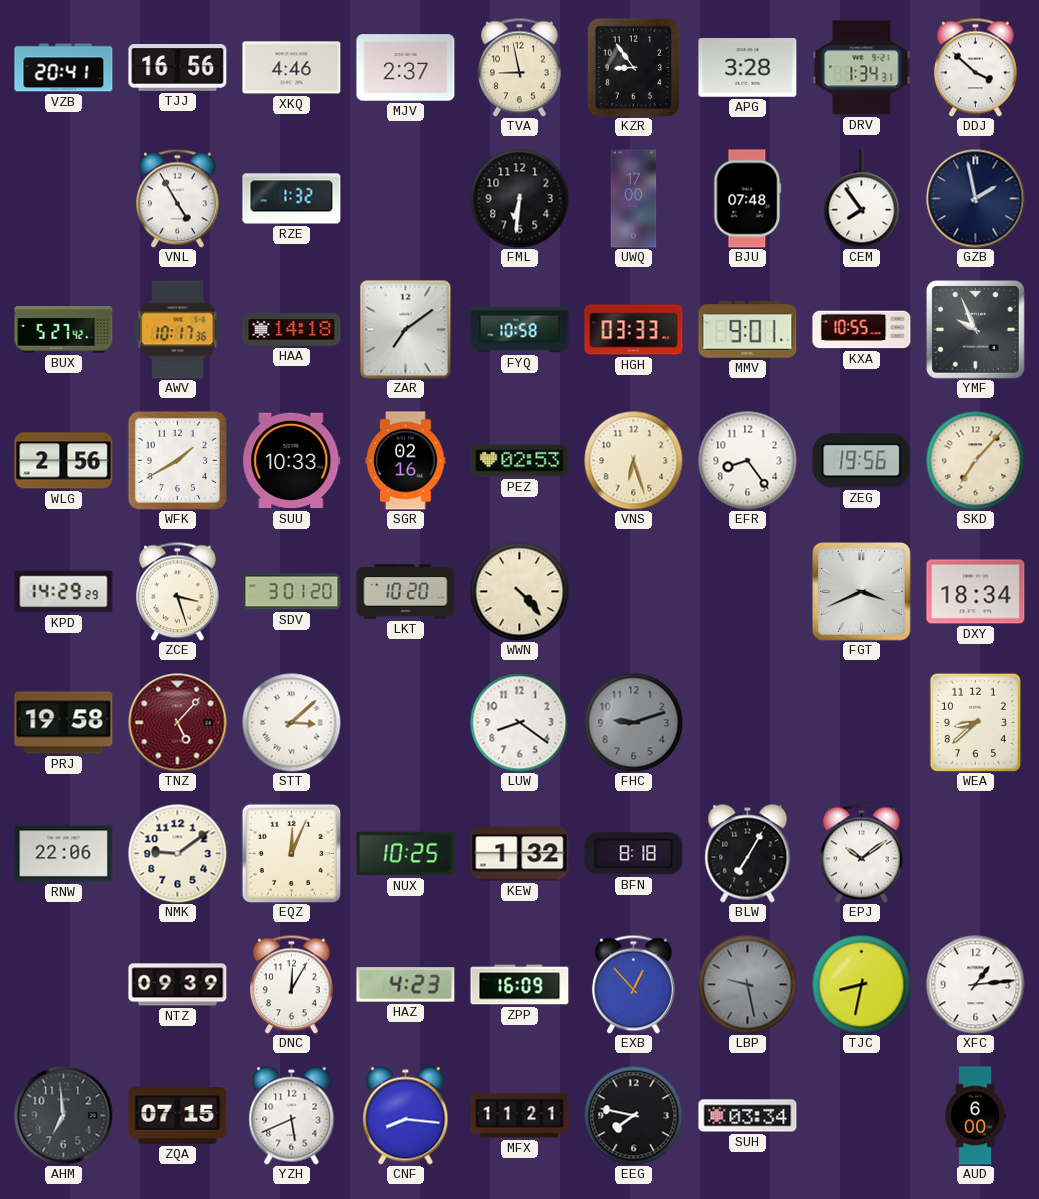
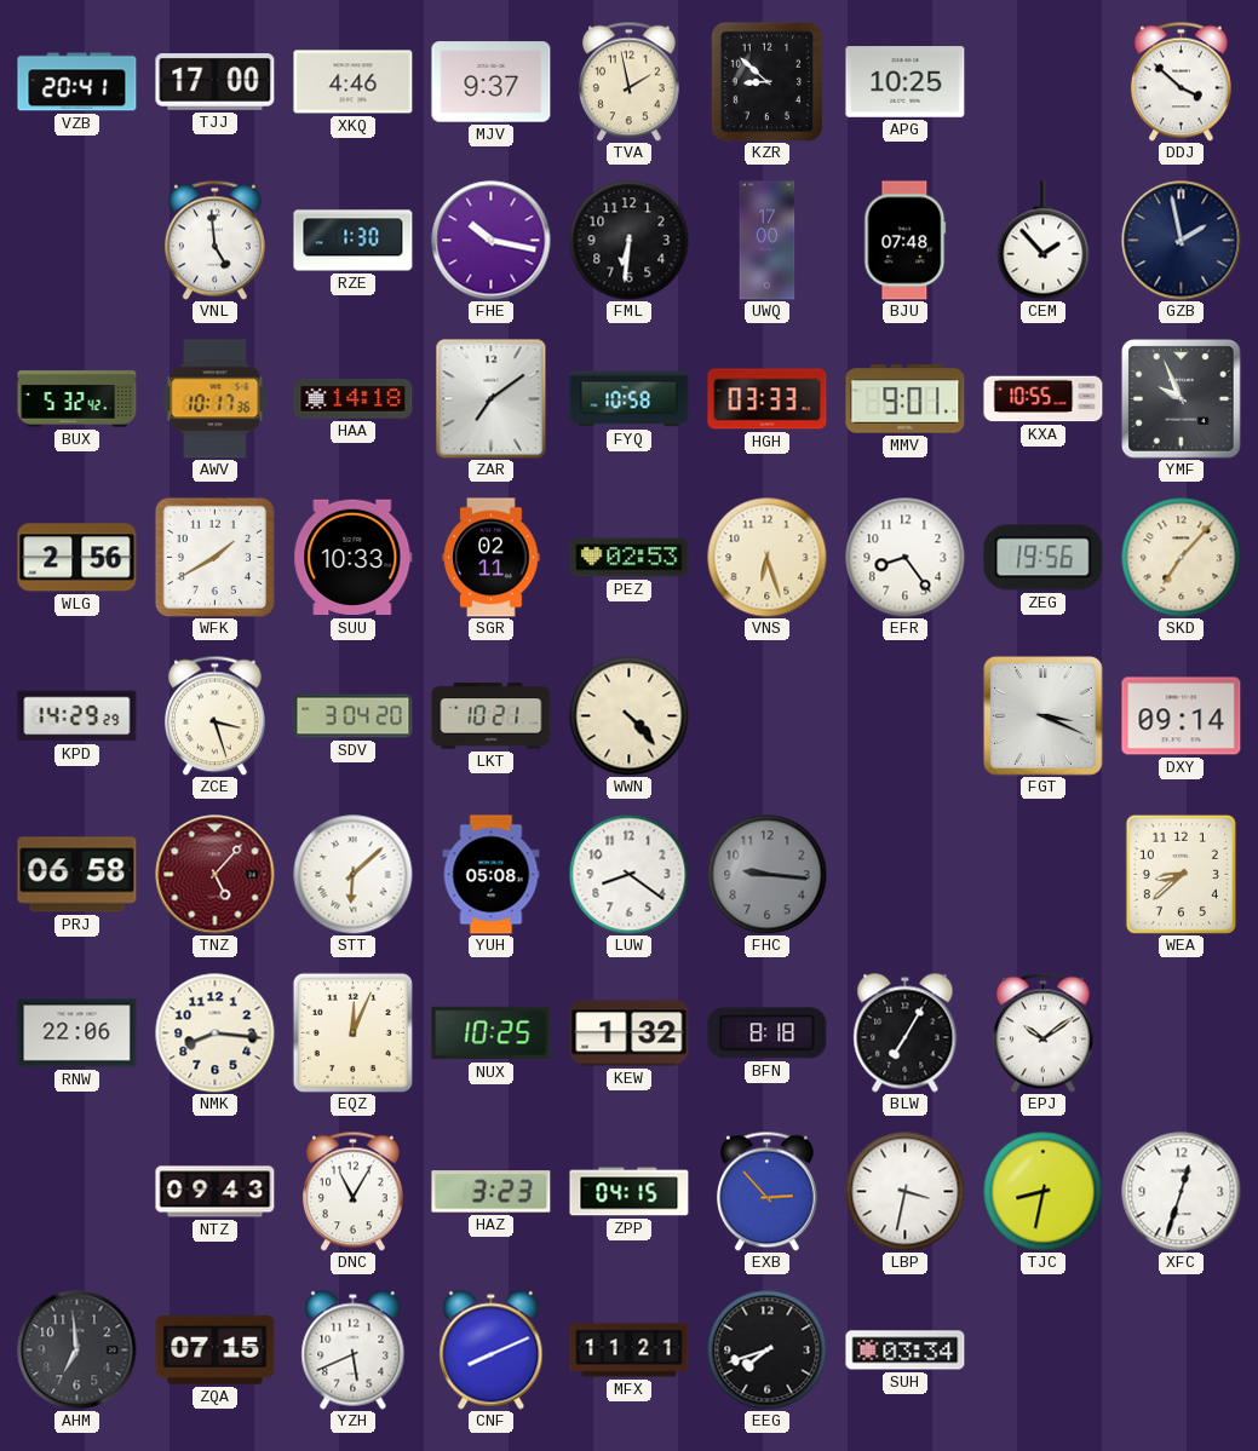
TJJ: 16:56 -> 17:00
MJV: 2:37 -> 9:37
TVA: 8:58 -> 1:58
KZR: 8:54 -> 8:52
APG: 3:28 -> 10:25
DRV: 1:34 -> none
VNL: 4:55 -> 4:59
RZE: 1:32 -> 1:30
FHE: none -> 10:17
CEM: 7:54 -> 1:53
BUX: 5:27 -> 5:32
SGR: 02:16 -> 02:11
SDV: 3:01 -> 3:04
LKT: 10:20 -> 10:21
FGT: 3:41 -> 3:19
DXY: 18:34 -> 09:14
PRJ: 19:58 -> 06:58
STT: 3:08 -> 6:08
YUH: none -> 05:08
FHC: 9:12 -> 9:16
NMK: 9:09 -> 8:16
NTZ: 09:39 -> 09:43
DNC: 12:05 -> 11:05
HAZ: 4:23 -> 3:23
ZPP: 16:09 -> 04:15
EXB: 12:53 -> 2:53
LBP: 9:28 -> 3:32
LBP dial: grey -> white
XFC: 1:14 -> 12:33
CNF: 8:16 -> 8:11
EEG: 7:47 -> 7:42
AUD: 6:00 -> none
